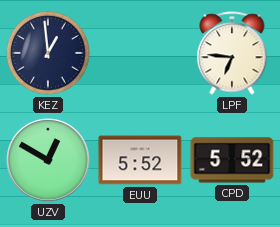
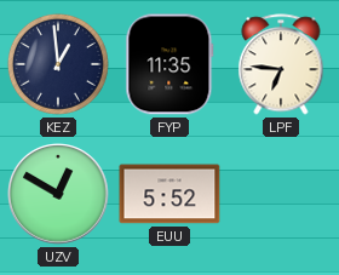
FYP: none -> 11:35
CPD: 5:52 -> none
